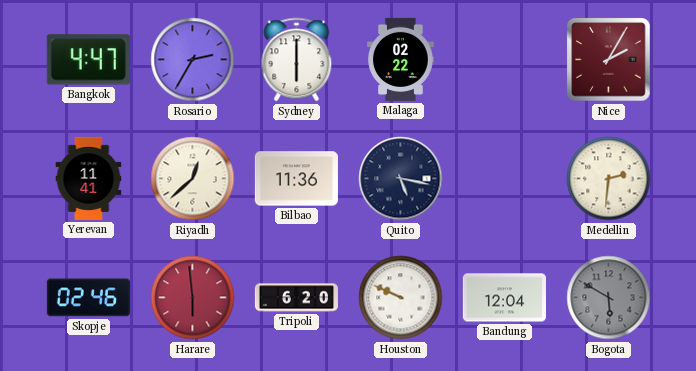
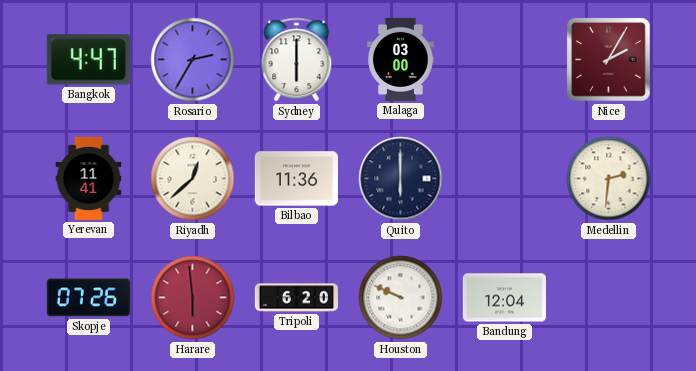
Malaga: 02:22 -> 03:00
Quito: 5:17 -> 6:00
Skopje: 02:46 -> 07:26
Bogota: 5:50 -> none
